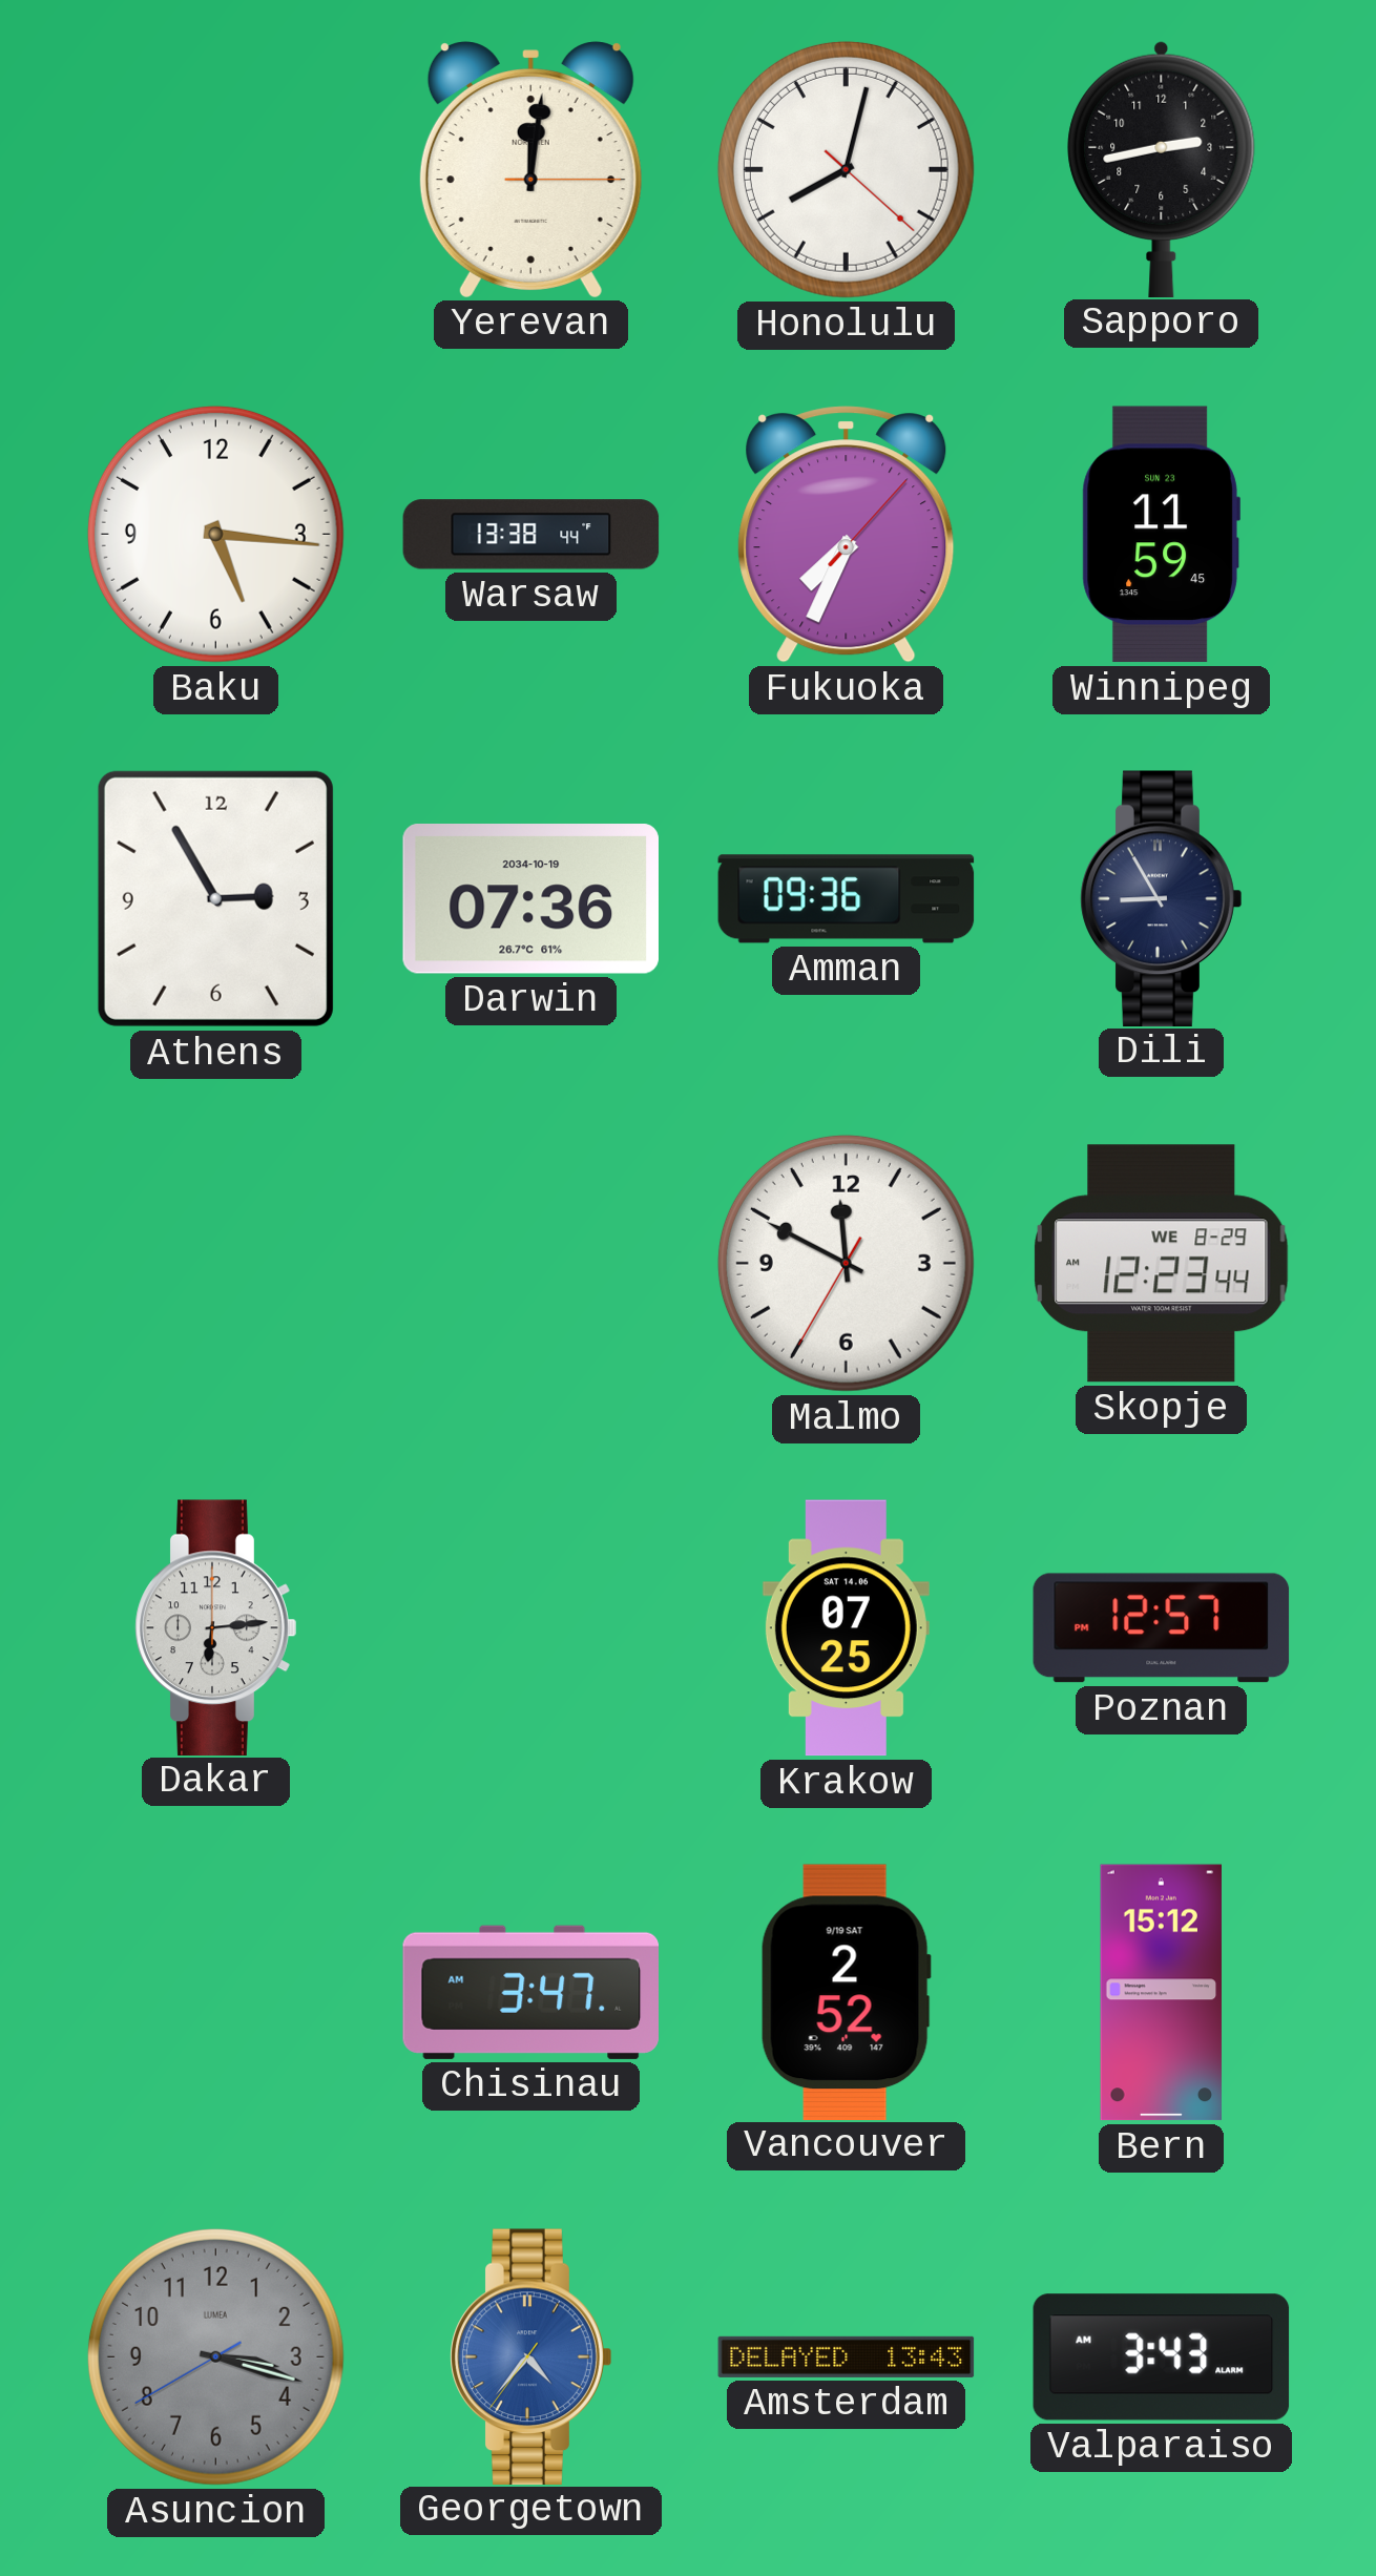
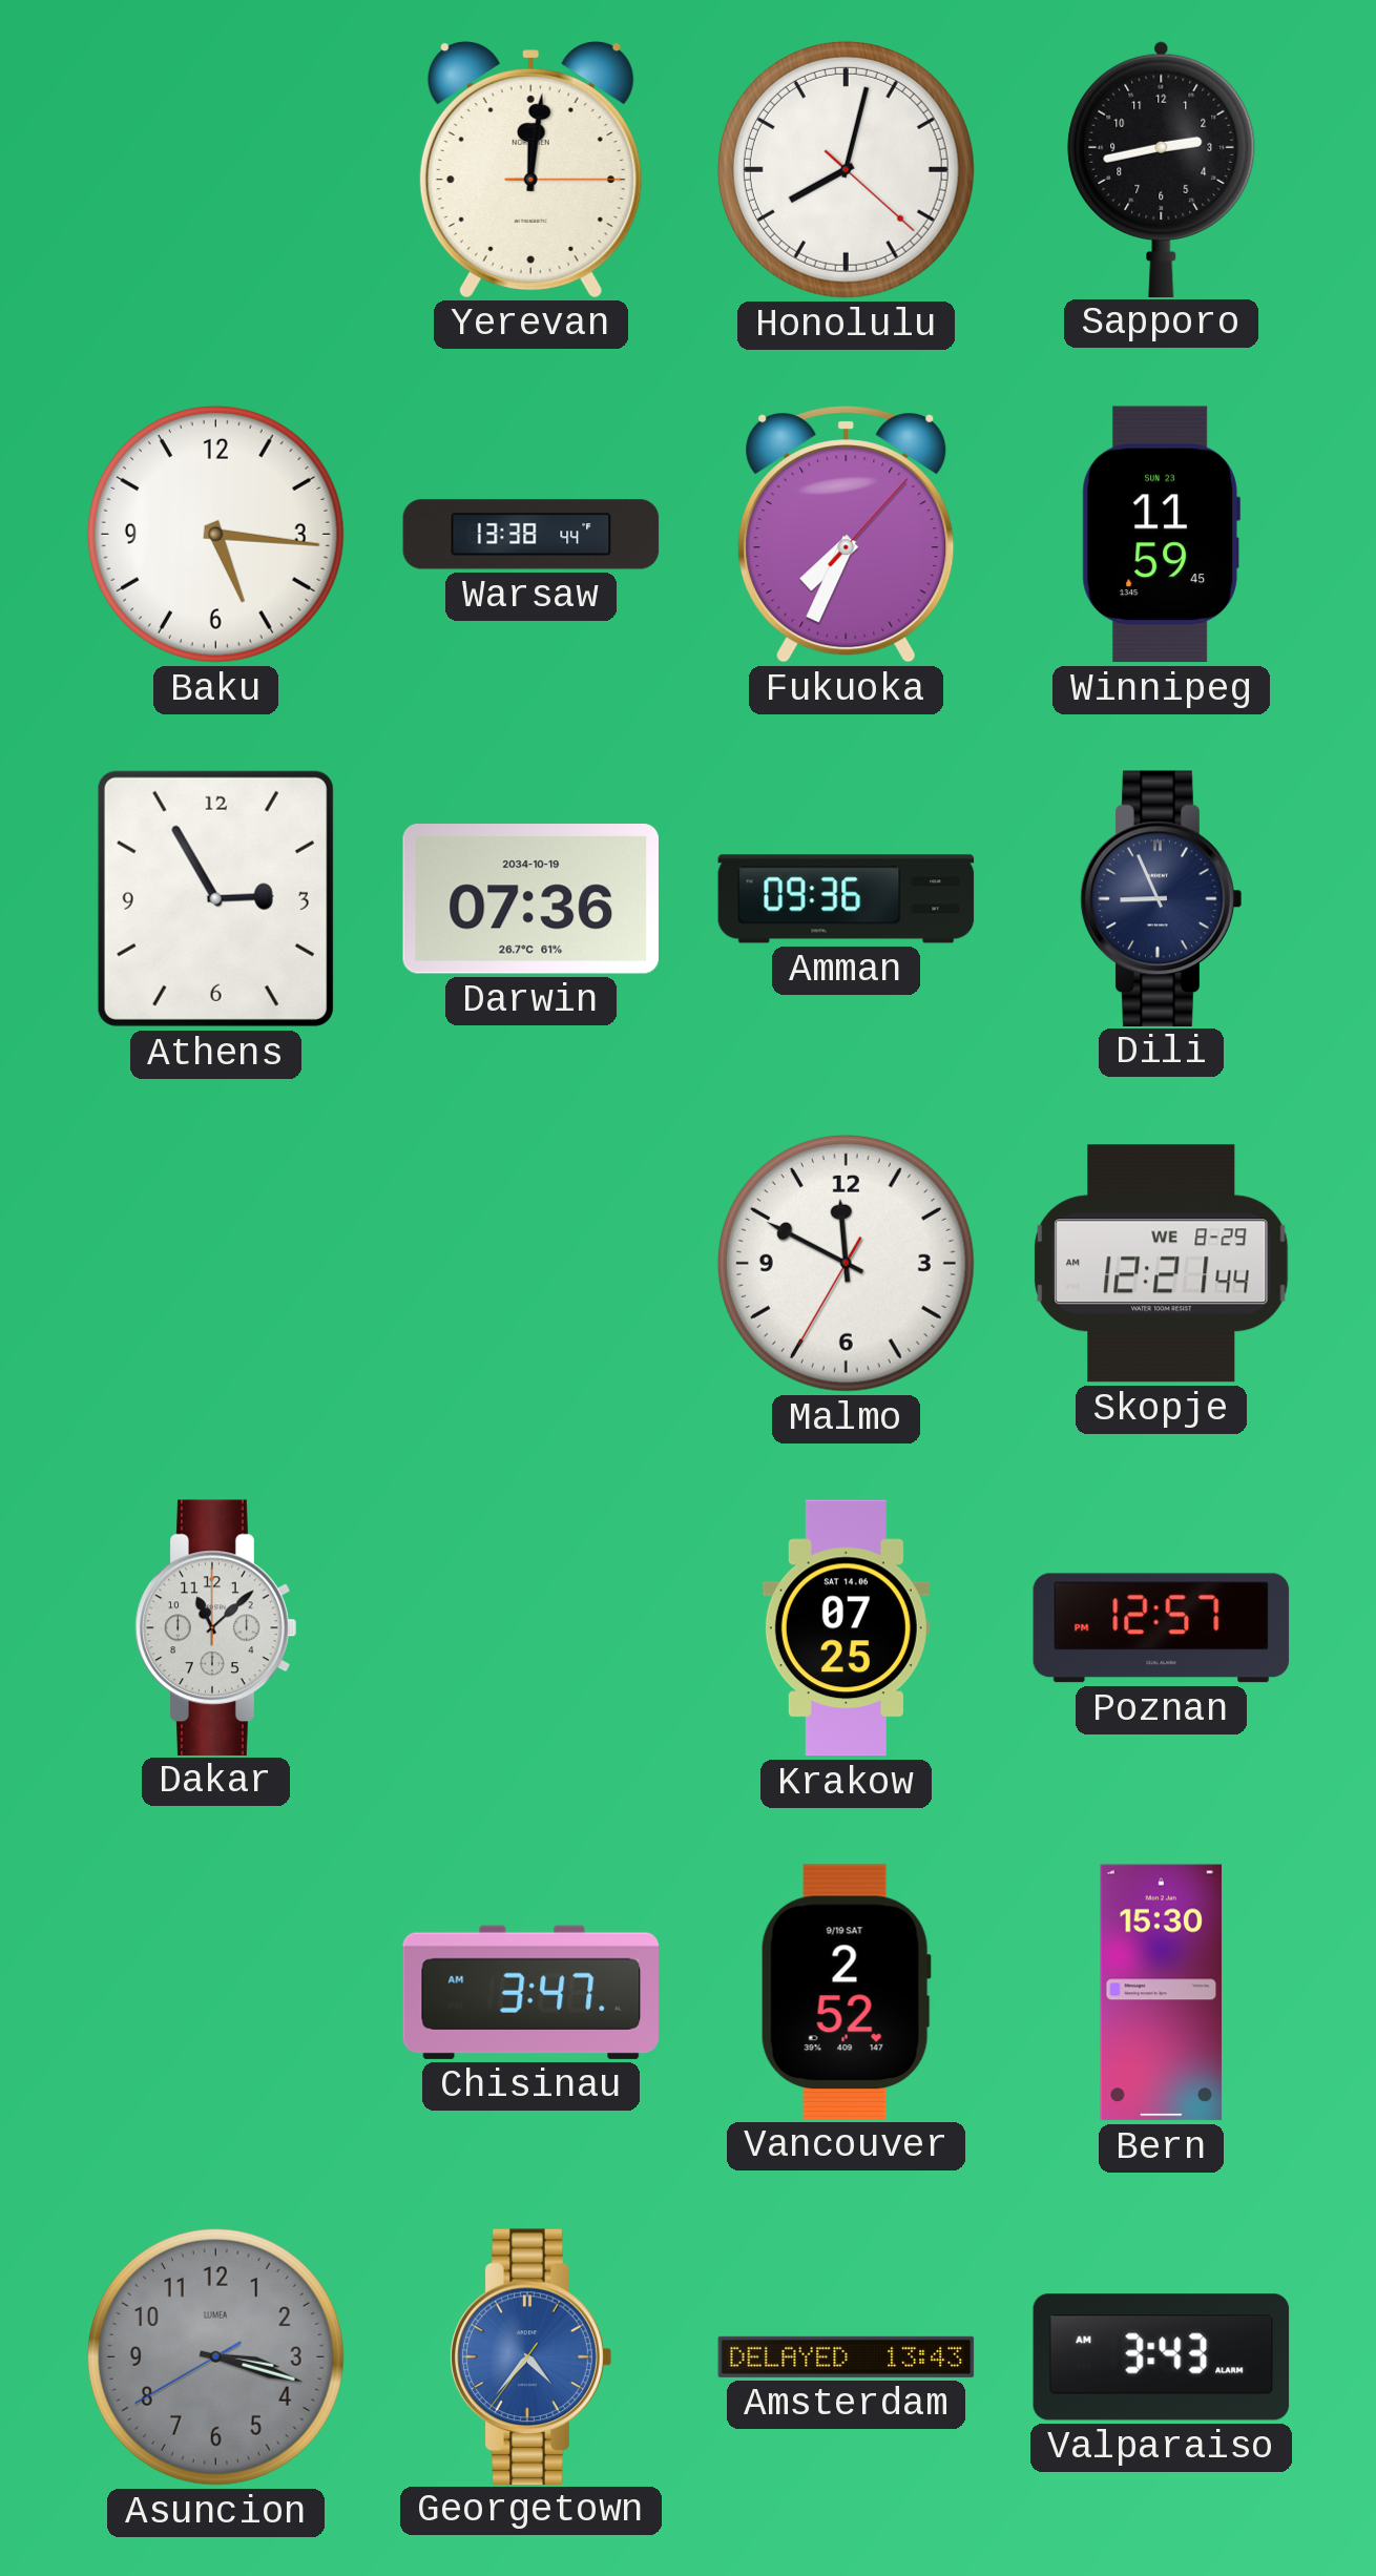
Dili: 8:55 -> 8:56
Skopje: 12:23 -> 12:21
Dakar: 6:14 -> 11:08
Bern: 15:12 -> 15:30
